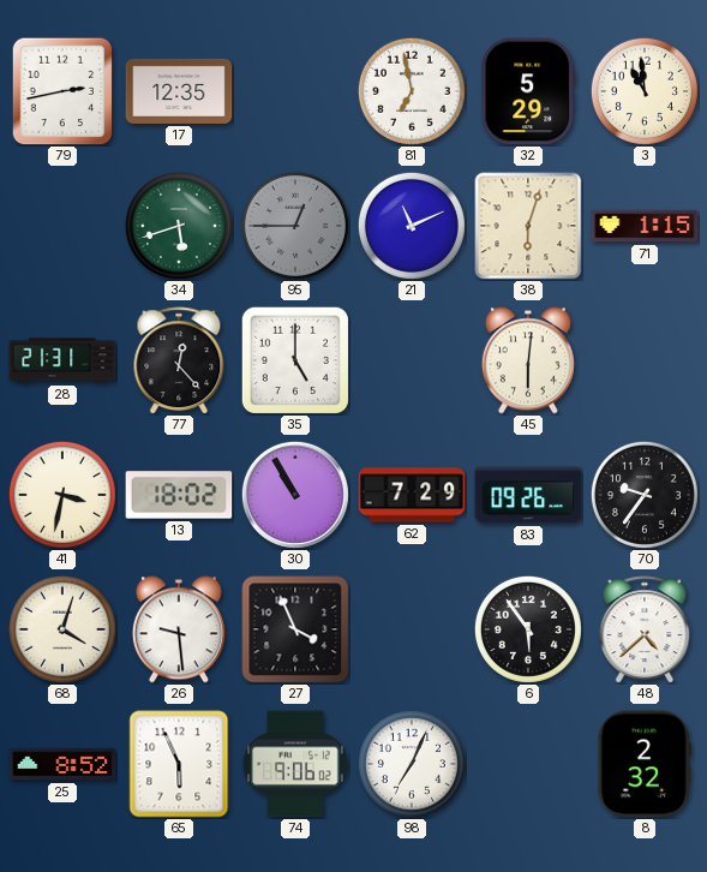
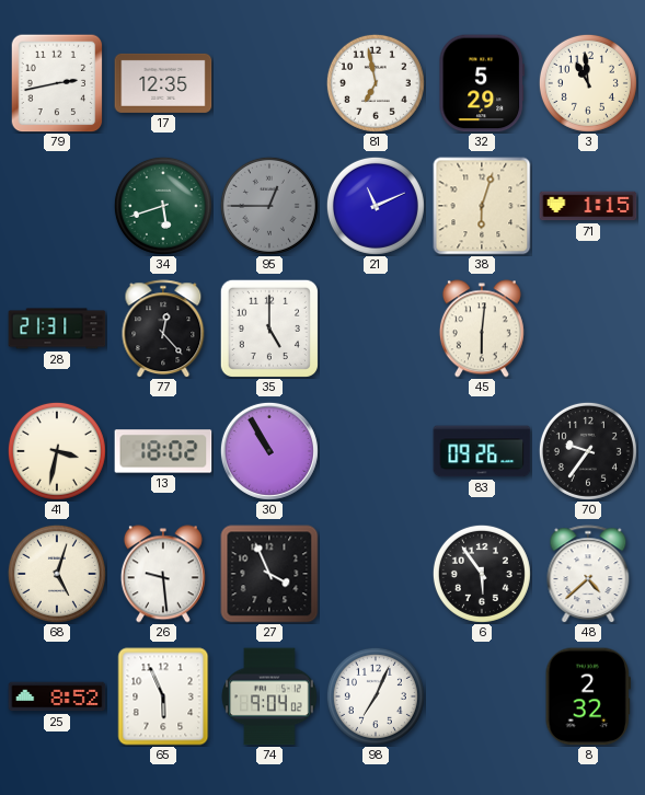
62: 7:29 -> none
68: 4:03 -> 5:03
74: 9:06 -> 9:04
